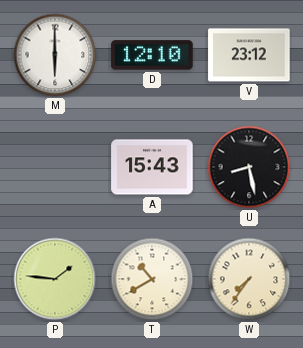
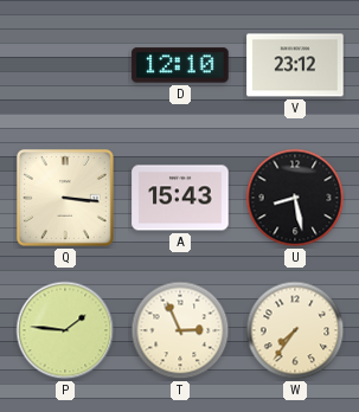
M: 6:00 -> none
Q: none -> 3:16
T: 10:40 -> 2:56
